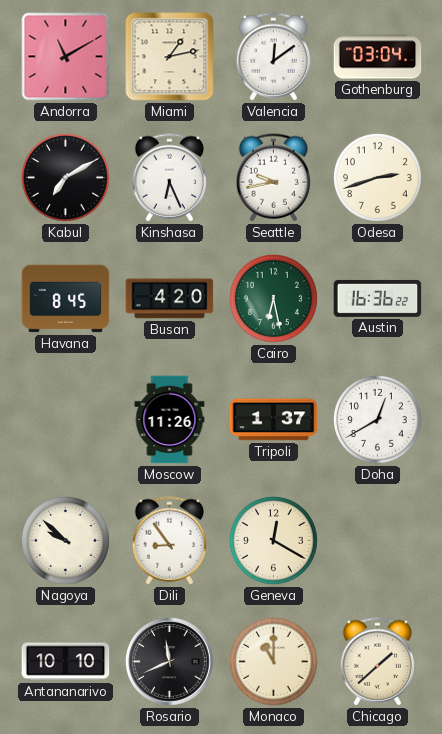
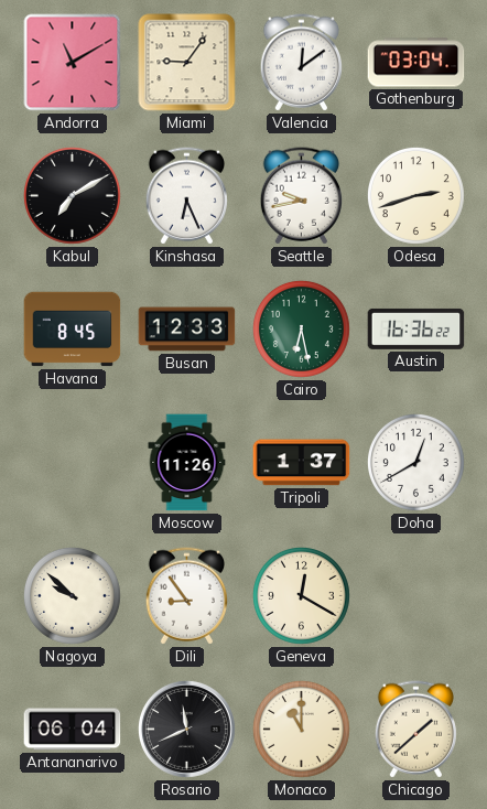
Miami: 1:13 -> 9:06
Busan: 4:20 -> 12:33
Antananarivo: 10:10 -> 06:04
